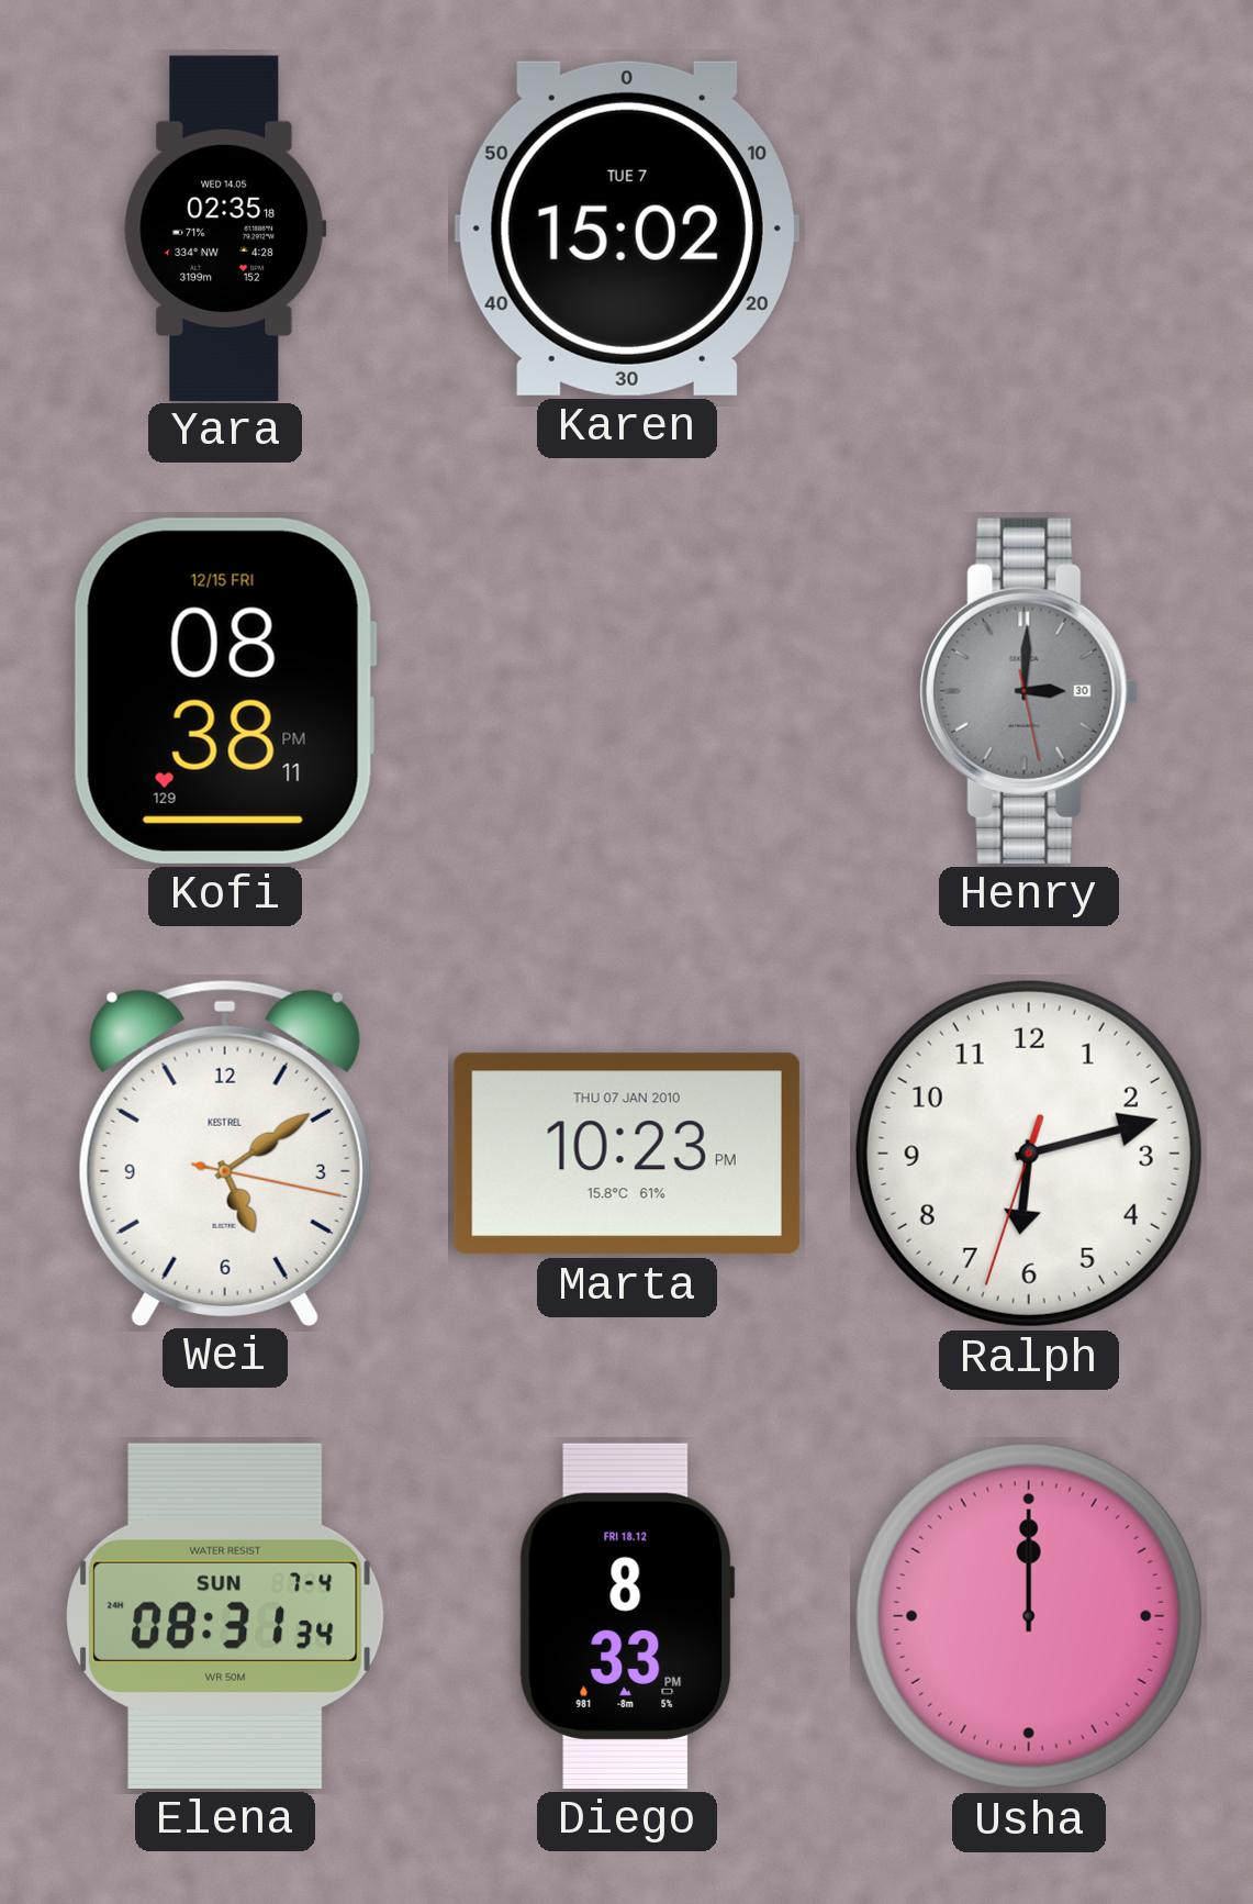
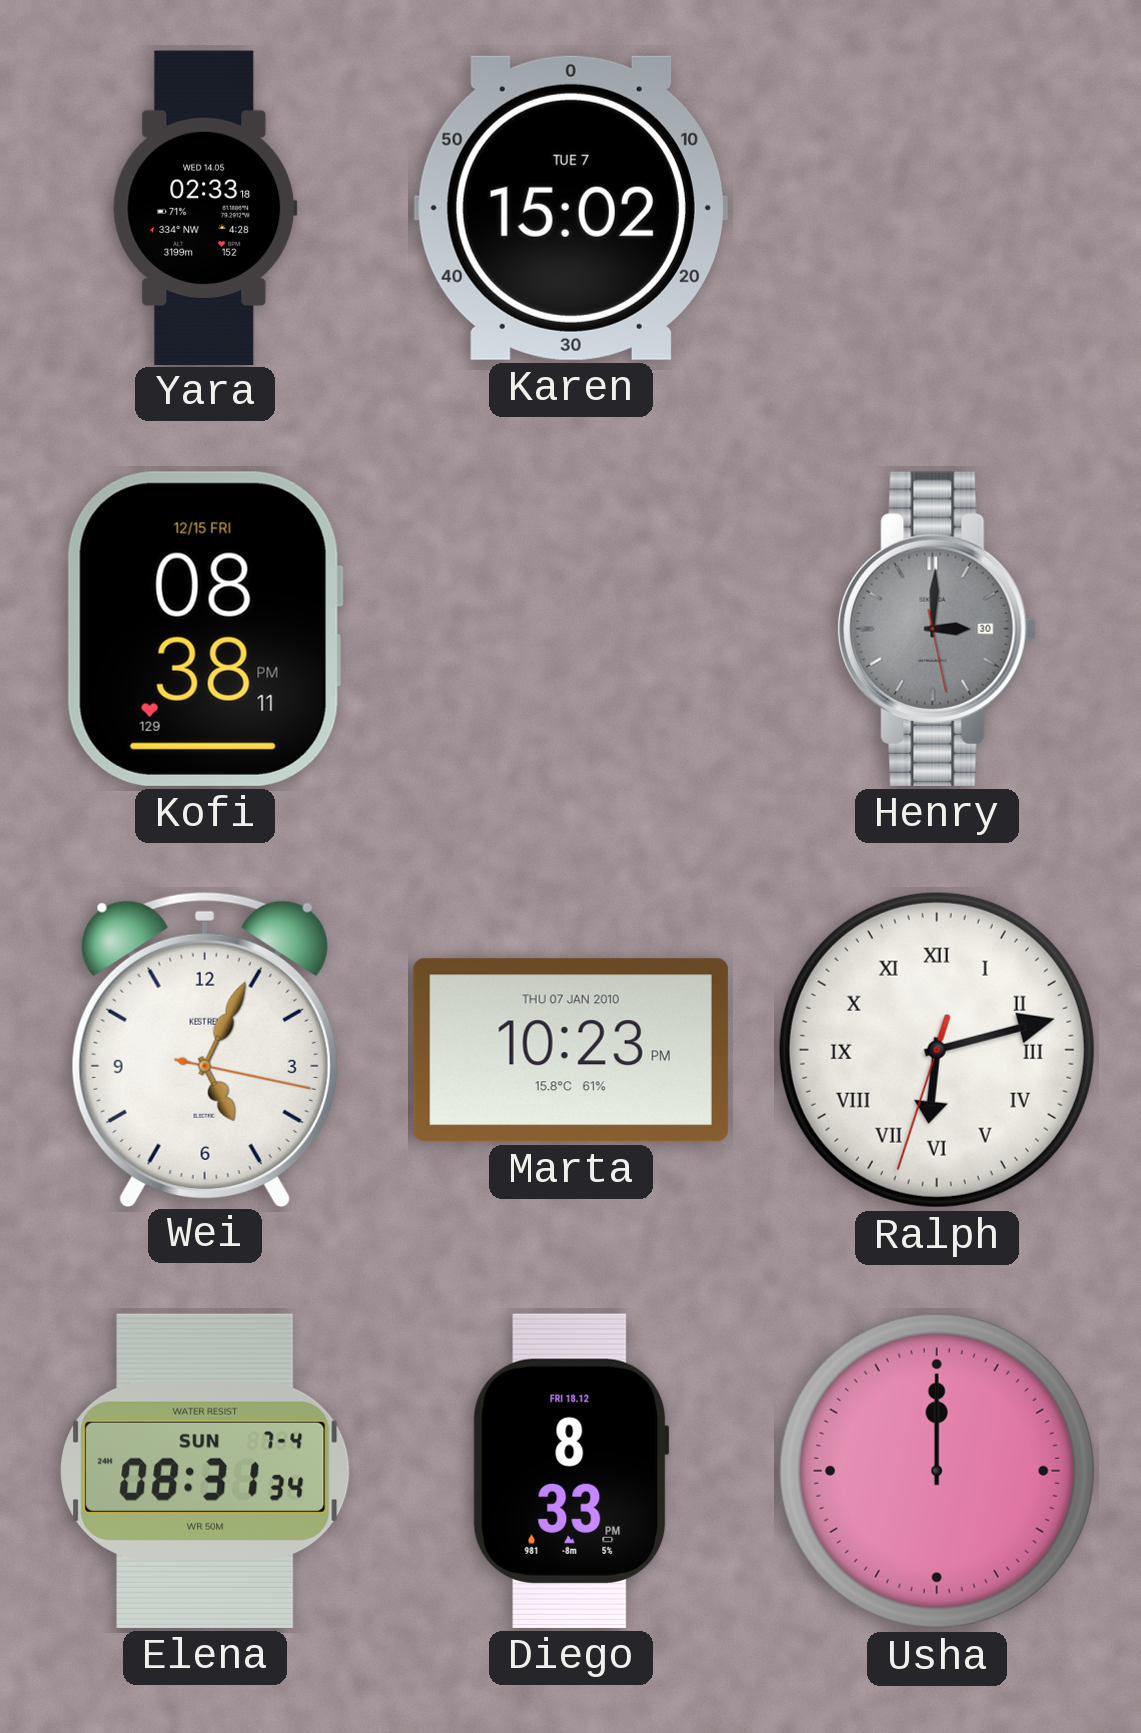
Yara: 02:35 -> 02:33
Wei: 5:09 -> 5:04
Ralph numerals: Arabic -> Roman
